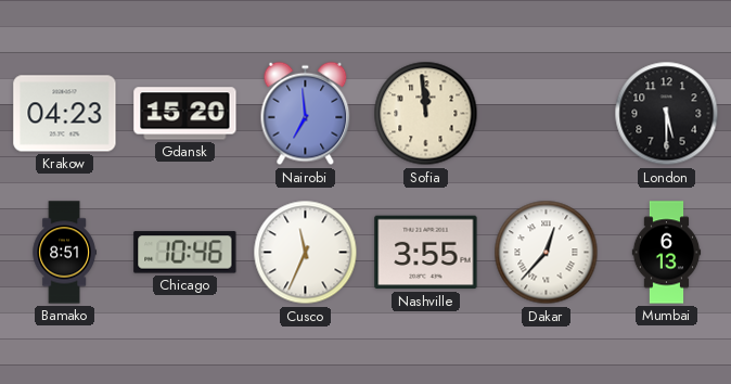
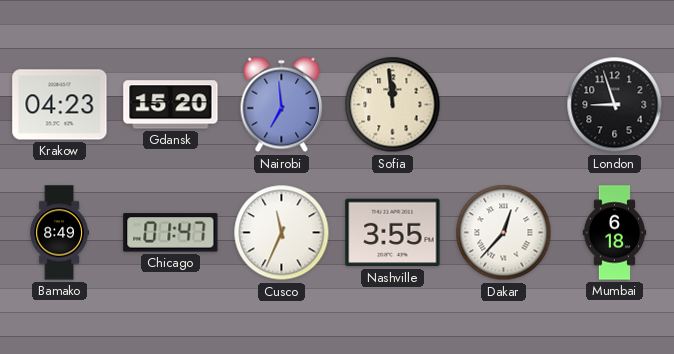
London: 5:30 -> 8:57
Bamako: 8:51 -> 8:49
Chicago: 10:46 -> 01:47
Mumbai: 6:13 -> 6:18
